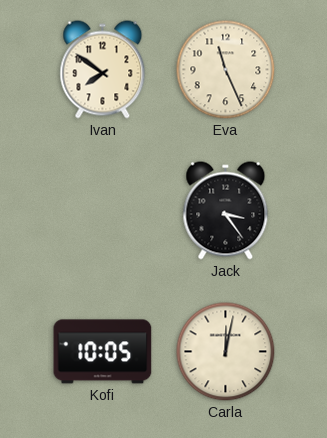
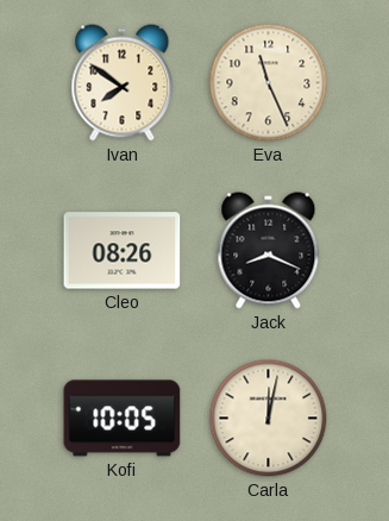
Cleo: none -> 08:26
Jack: 3:24 -> 8:19
